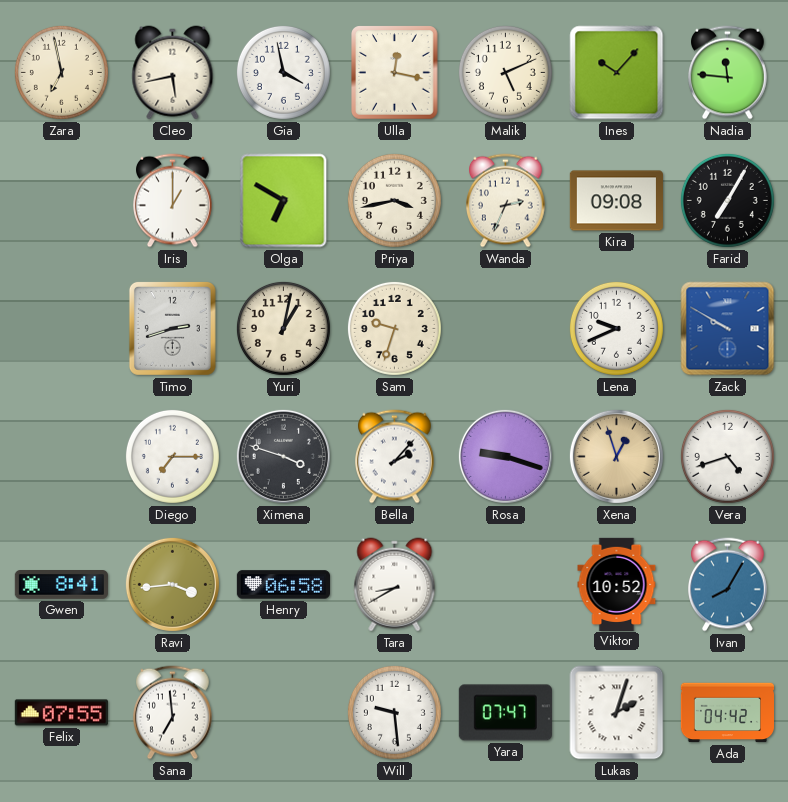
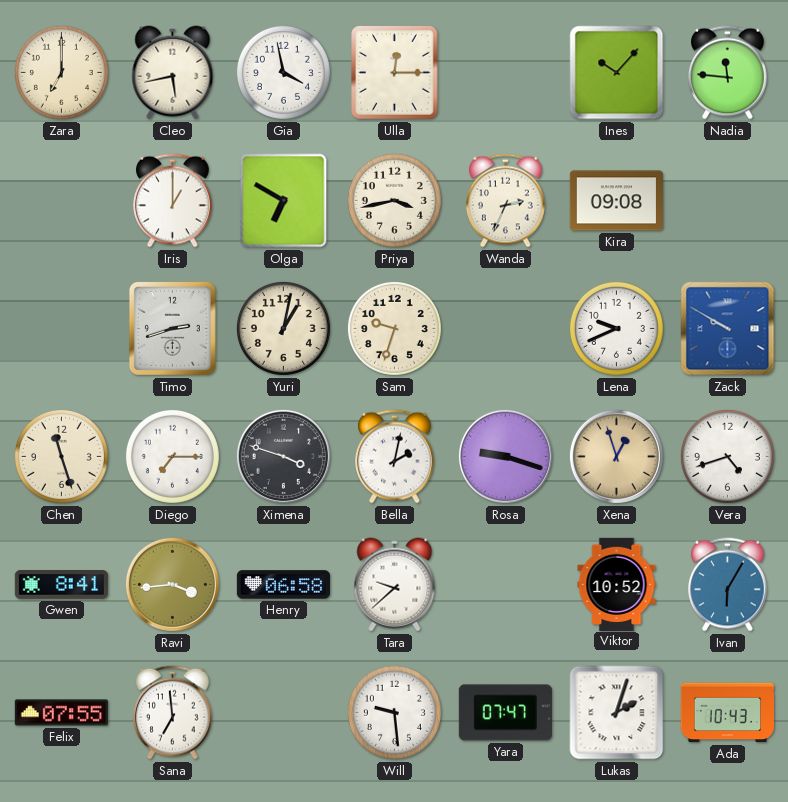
Zara: 6:58 -> 7:00
Ulla: 12:17 -> 12:15
Malik: 5:11 -> none
Farid: 7:05 -> none
Chen: none -> 11:27
Bella: 2:07 -> 2:02
Tara: 8:40 -> 9:38
Ivan: 8:05 -> 6:05
Ada: 04:42 -> 10:43
